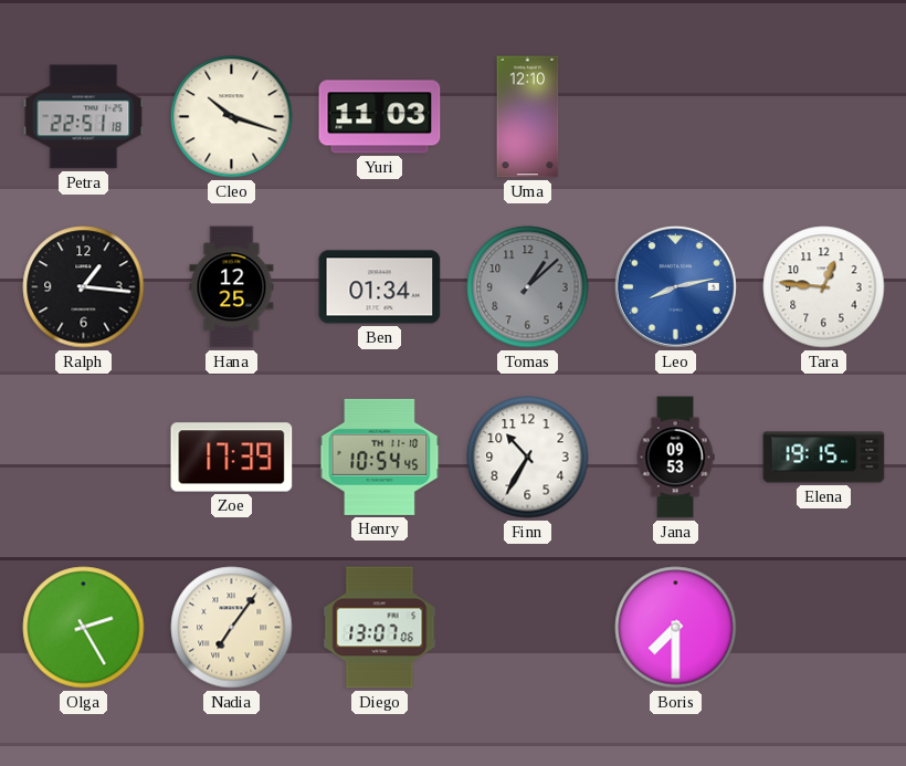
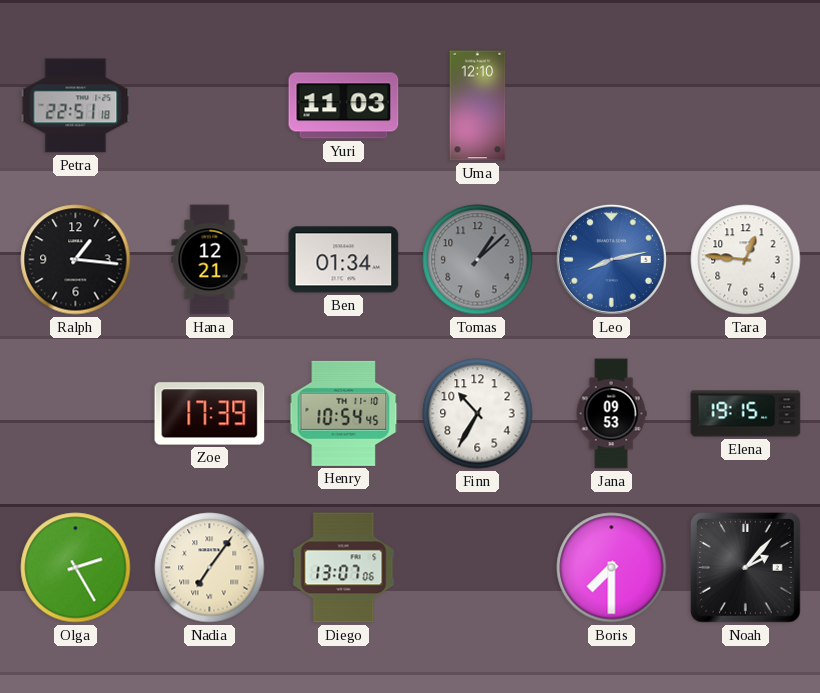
Cleo: 10:18 -> none
Hana: 12:25 -> 12:21
Noah: none -> 2:07
